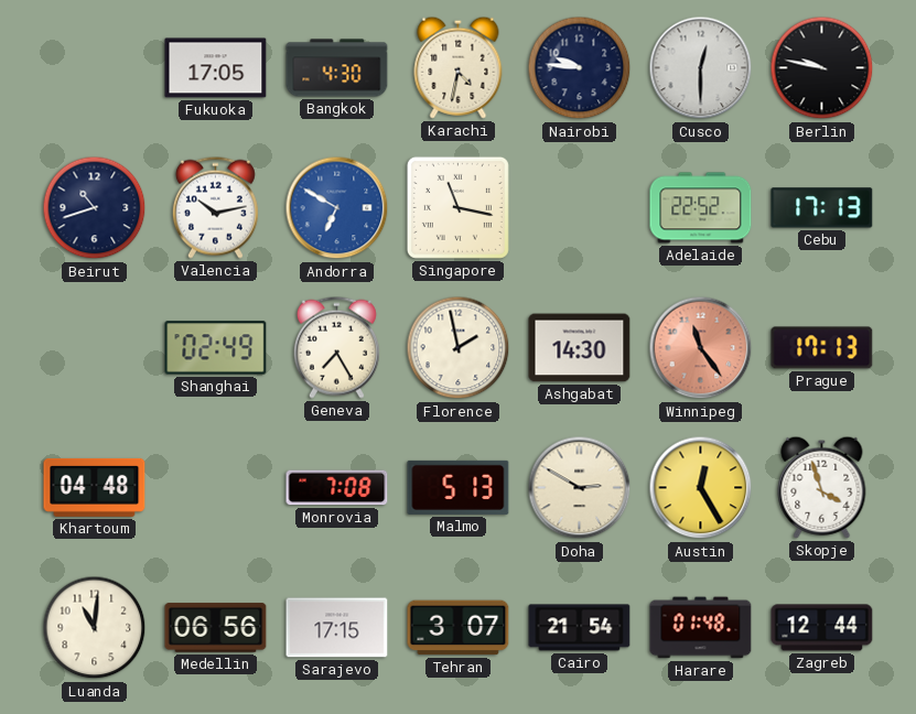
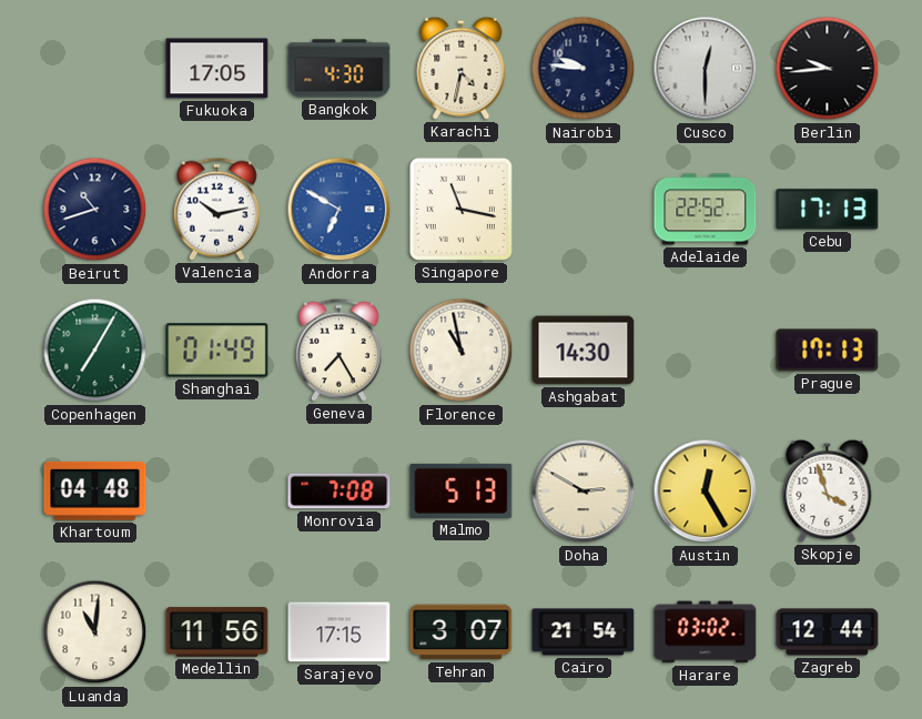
Berlin: 9:47 -> 9:44
Copenhagen: none -> 7:05
Shanghai: 02:49 -> 01:49
Florence: 1:58 -> 10:58
Winnipeg: 11:24 -> none
Medellin: 06:56 -> 11:56
Harare: 01:48 -> 03:02
